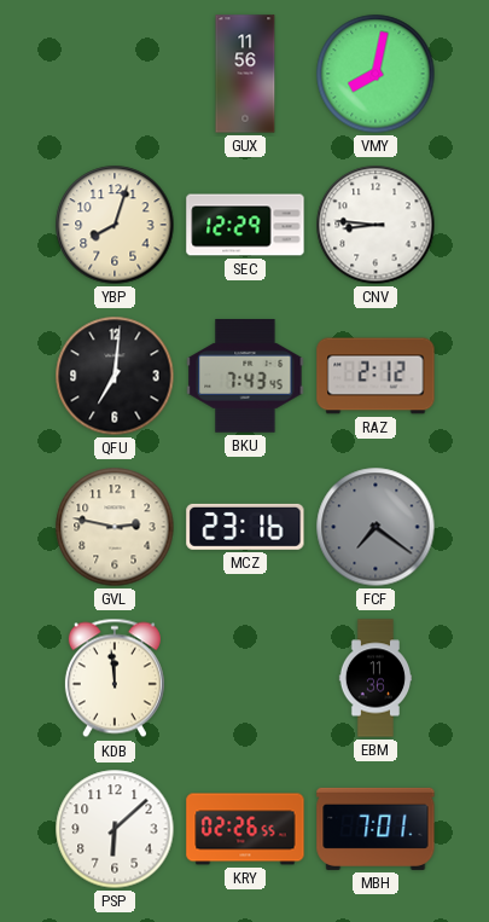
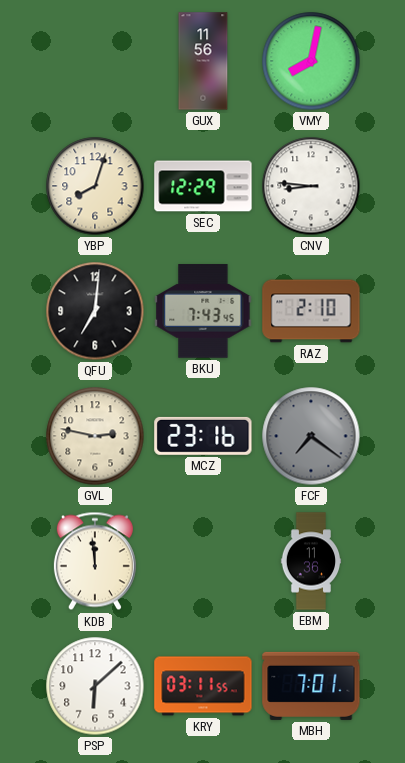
RAZ: 2:12 -> 2:10
KRY: 02:26 -> 03:11
